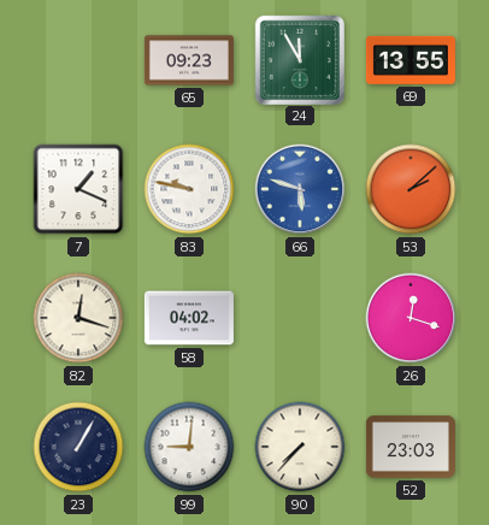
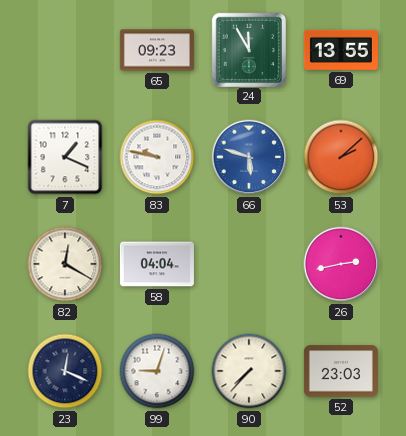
82: 12:18 -> 12:20
58: 04:02 -> 04:04
26: 12:18 -> 2:43
23: 1:05 -> 12:19
99: 9:01 -> 9:03
